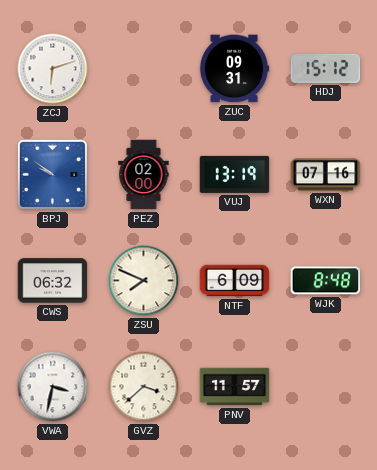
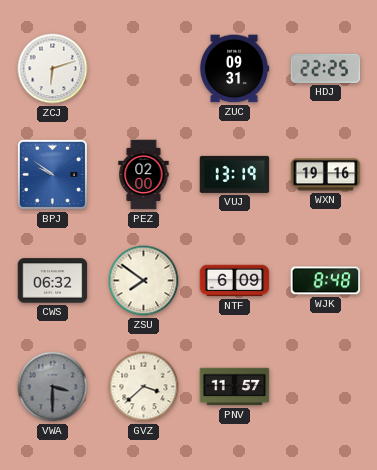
HDJ: 15:12 -> 22:25
WXN: 07:16 -> 19:16
ZSU: 7:49 -> 7:51
VWA: 3:32 -> 3:30
VWA dial: white -> grey
